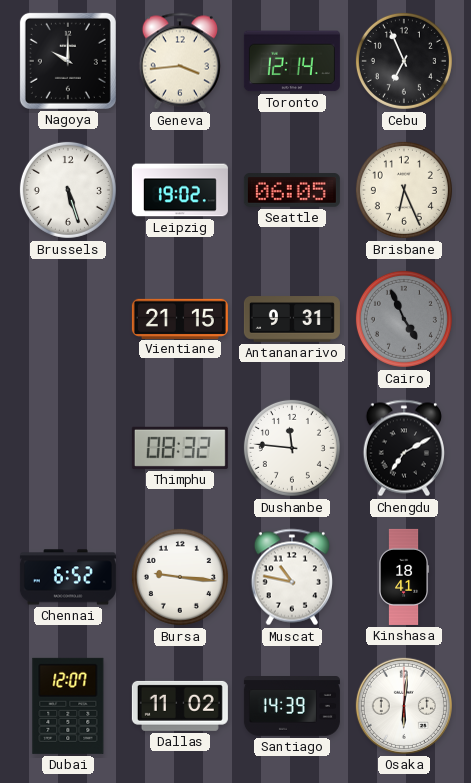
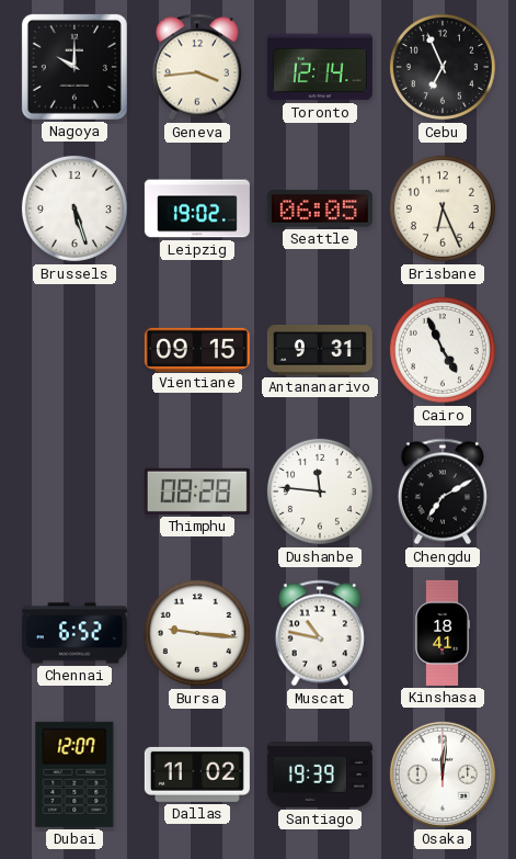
Vientiane: 21:15 -> 09:15
Cairo dial: grey -> white
Thimphu: 08:32 -> 08:28
Santiago: 14:39 -> 19:39
Osaka: 6:01 -> 12:01
